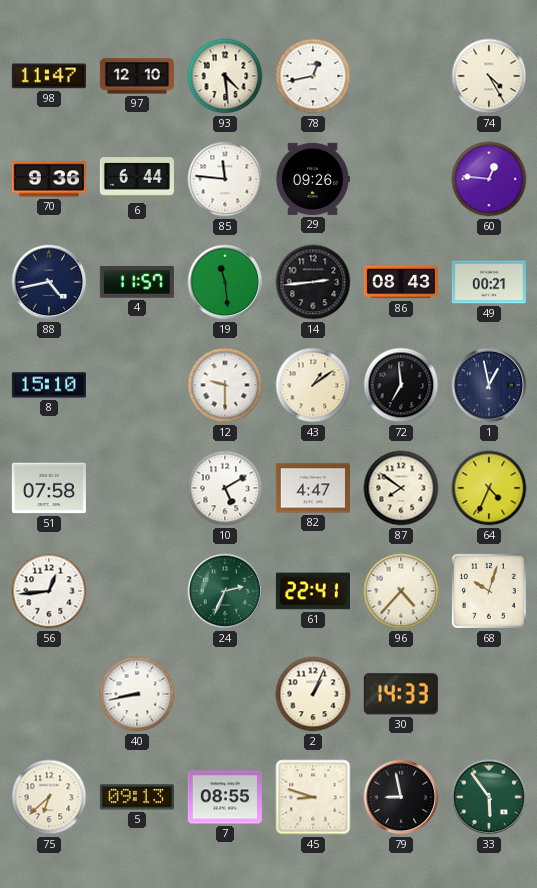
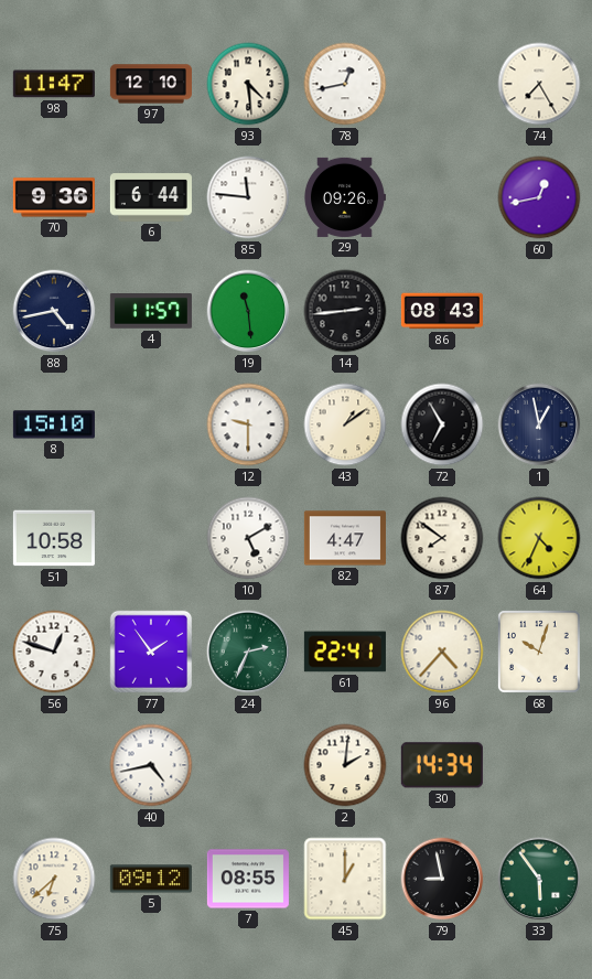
74: 4:25 -> 7:25
60: 12:46 -> 12:43
49: 00:21 -> none
72: 6:59 -> 6:55
51: 07:58 -> 10:58
56: 12:44 -> 12:48
77: none -> 1:54
40: 8:43 -> 4:43
2: 1:04 -> 2:01
30: 14:33 -> 14:34
5: 09:13 -> 09:12
45: 8:48 -> 1:00
